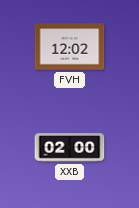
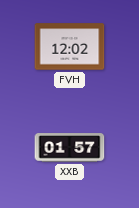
XXB: 02:00 -> 01:57
